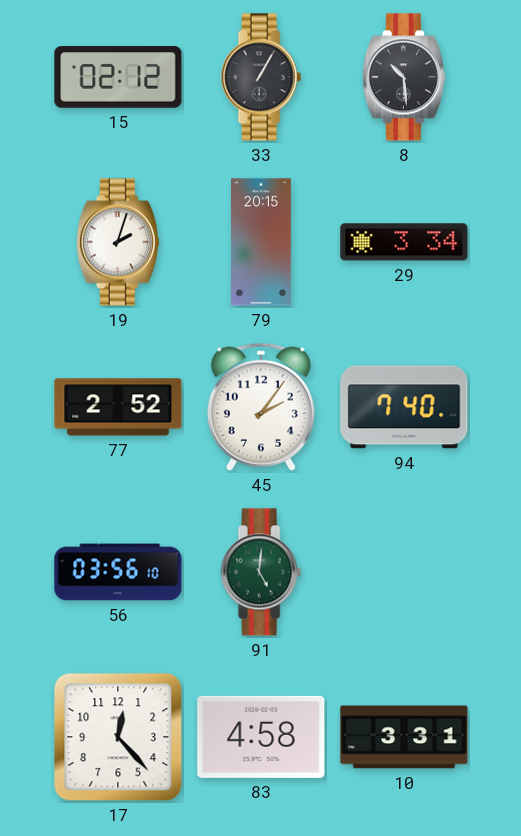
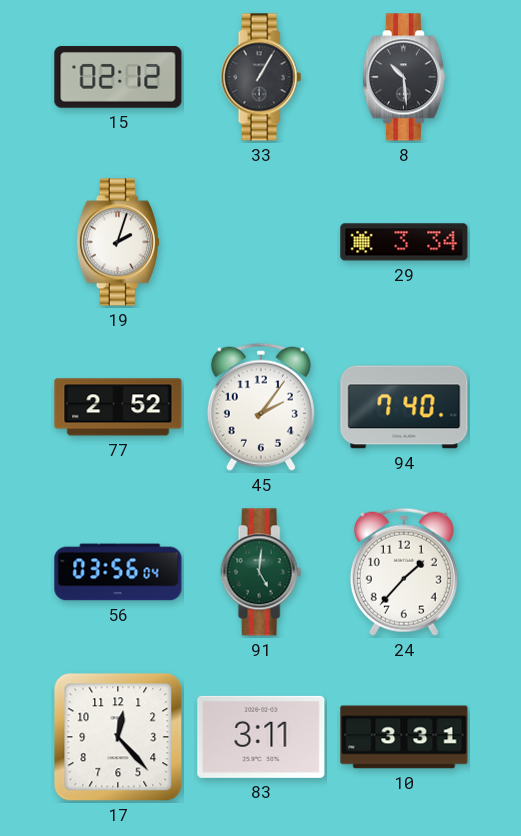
79: 20:15 -> none
56: 03:56:10 -> 03:56:04
24: none -> 1:37
83: 4:58 -> 3:11
